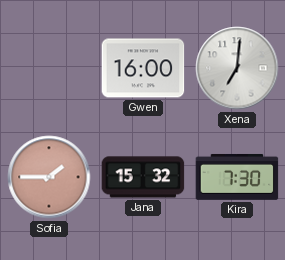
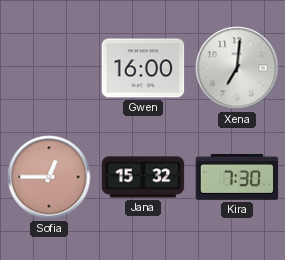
Sofia: 1:45 -> 12:45
